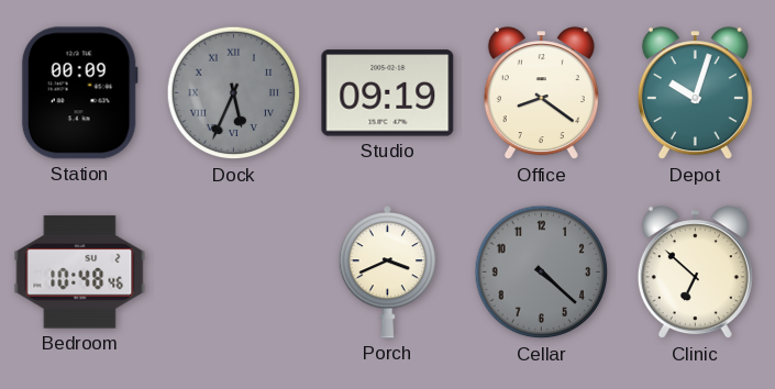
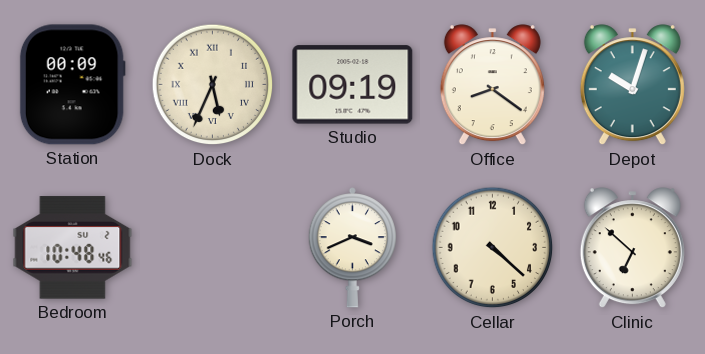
Dock dial: grey -> cream
Cellar dial: grey -> cream
